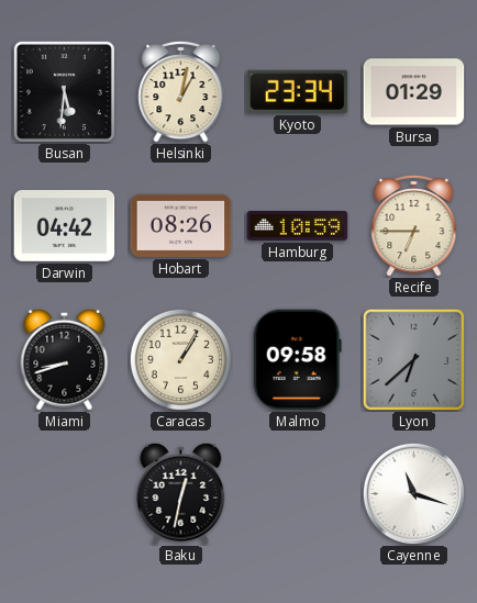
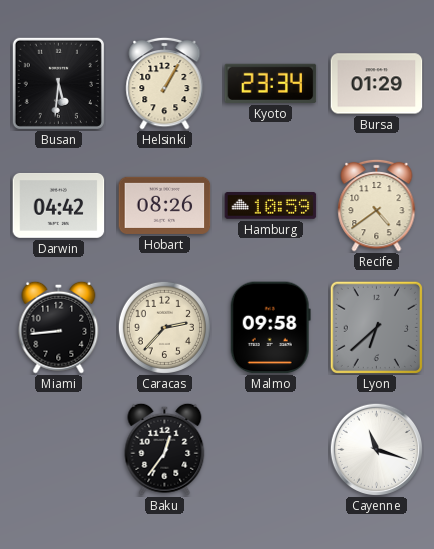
Helsinki: 1:02 -> 1:05
Recife: 6:45 -> 4:39
Miami: 8:42 -> 8:44
Caracas: 1:05 -> 2:37
Baku: 12:32 -> 12:36
